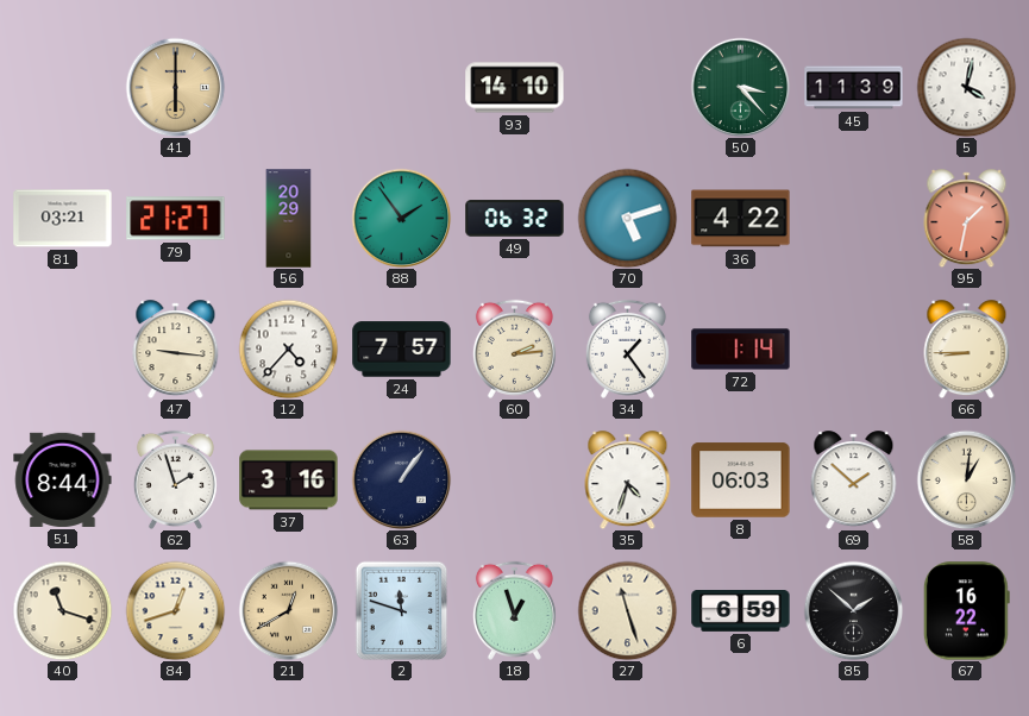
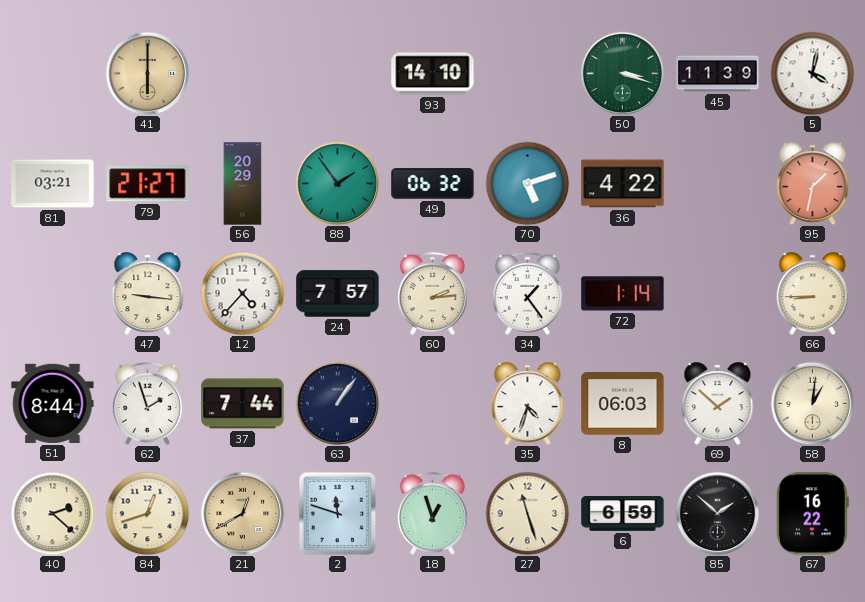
50: 3:23 -> 3:18
37: 3:16 -> 7:44
40: 11:18 -> 2:22
